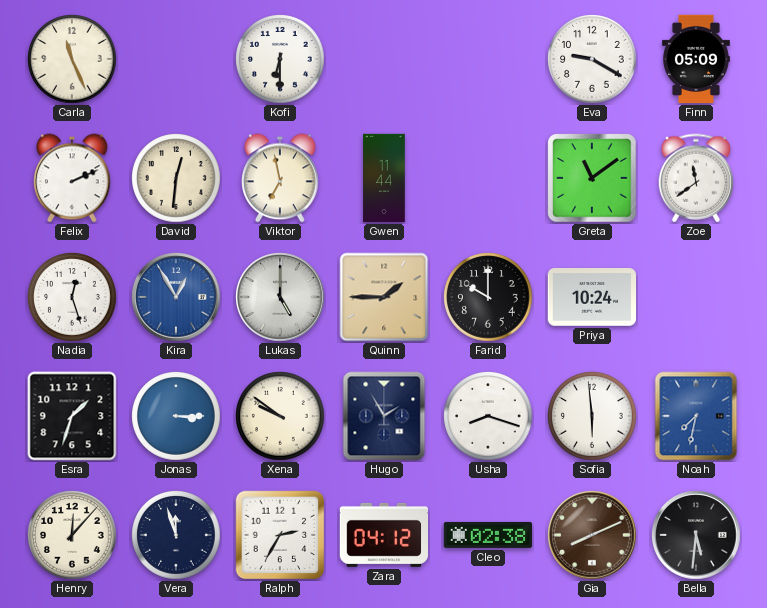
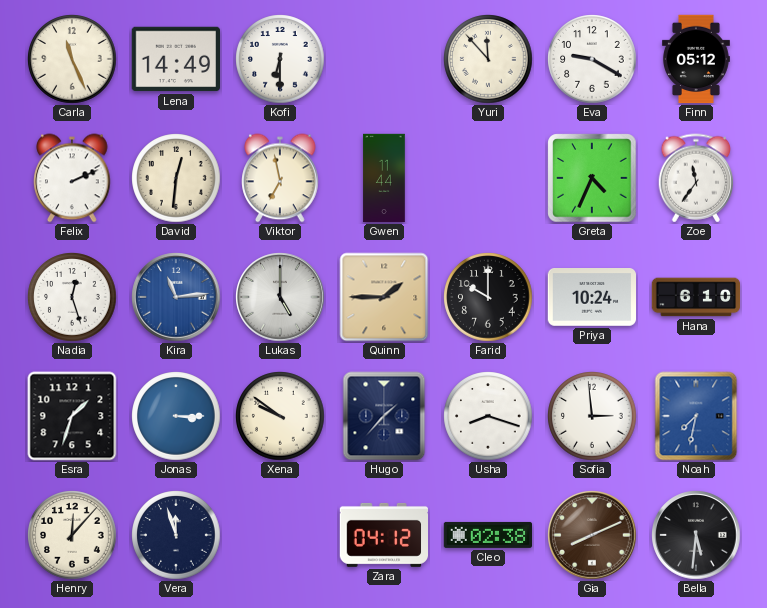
Lena: none -> 14:49
Yuri: none -> 11:53
Finn: 05:09 -> 05:12
Greta: 11:09 -> 4:34
Zoe: 11:39 -> 11:36
Kira: 12:55 -> 11:14
Hana: none -> 6:10
Hugo: 1:55 -> 1:37
Sofia: 5:59 -> 2:59
Ralph: 2:35 -> none
